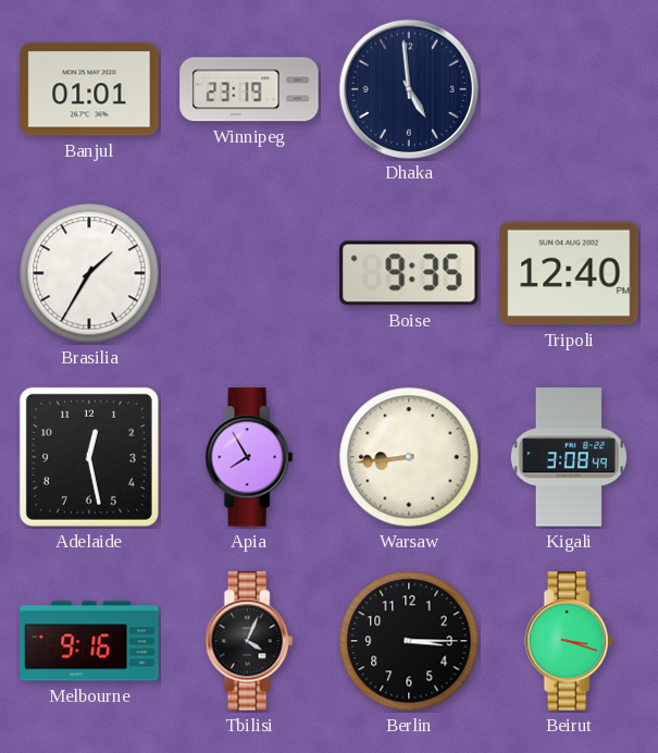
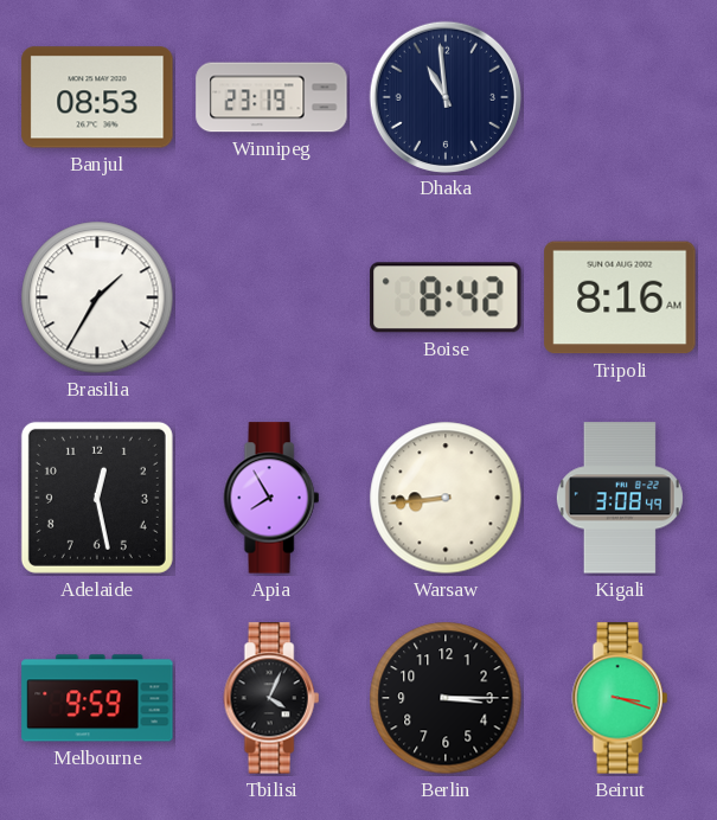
Banjul: 01:01 -> 08:53
Dhaka: 4:59 -> 10:59
Boise: 9:35 -> 8:42
Tripoli: 12:40 -> 8:16
Melbourne: 9:16 -> 9:59
